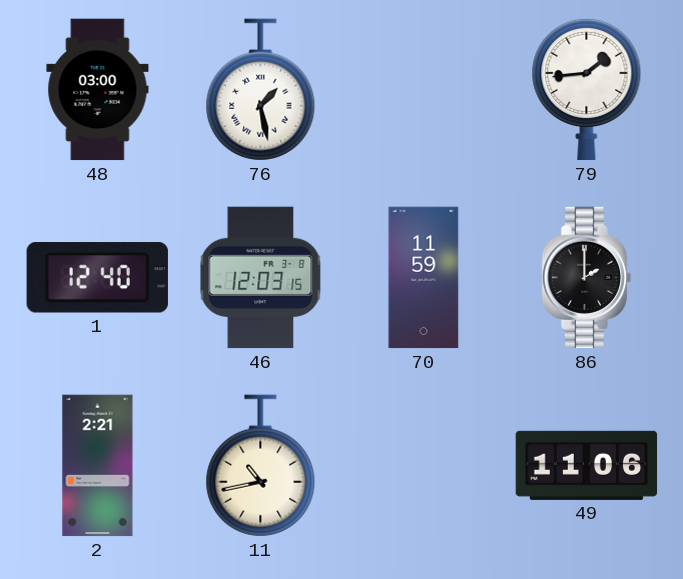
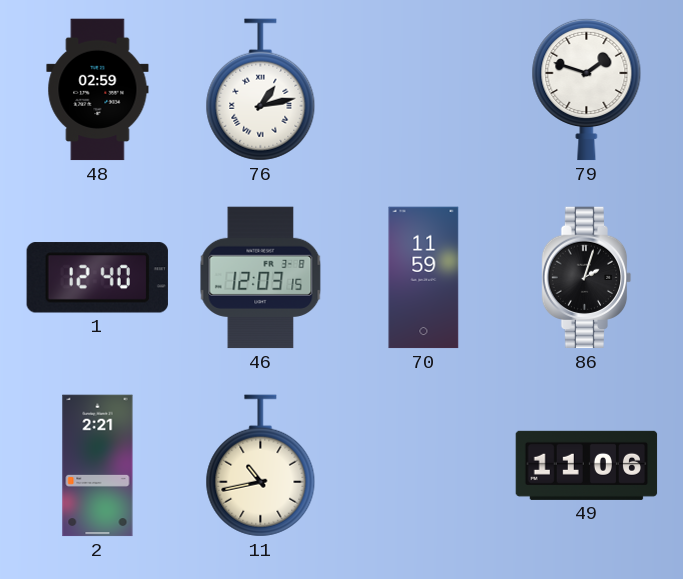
48: 03:00 -> 02:59
76: 1:28 -> 1:13
79: 1:44 -> 1:48
86: 2:00 -> 2:03
